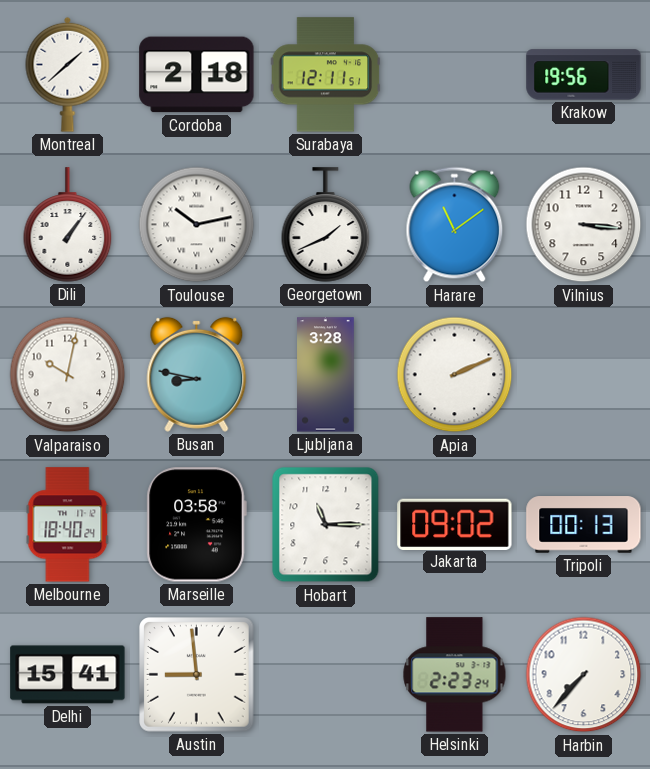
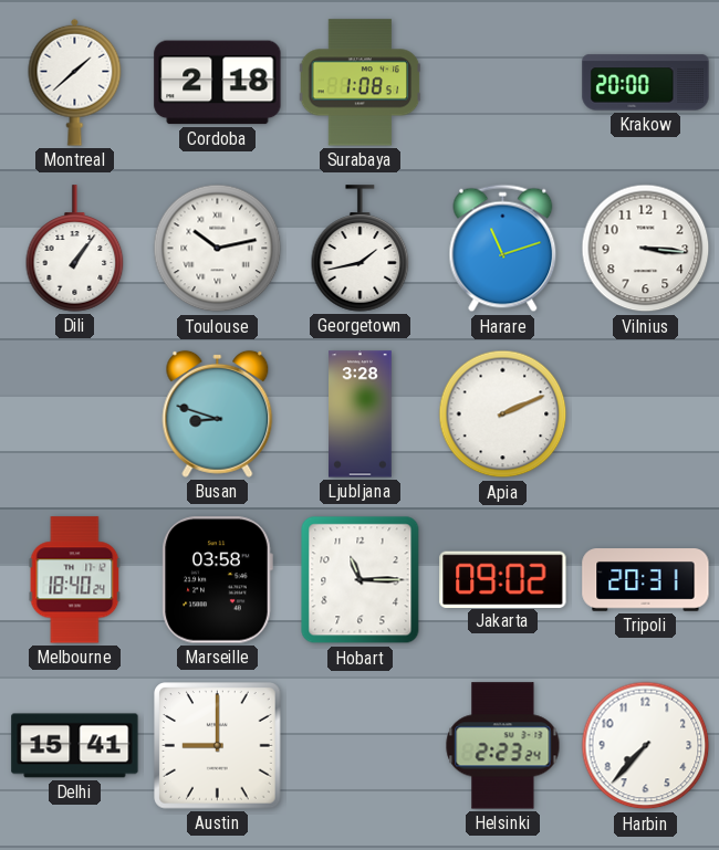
Surabaya: 12:11 -> 1:08
Krakow: 19:56 -> 20:00
Georgetown: 1:41 -> 1:43
Harare: 11:09 -> 11:12
Valparaiso: 10:02 -> none
Busan: 8:47 -> 8:48
Tripoli: 00:13 -> 20:31
Austin: 8:59 -> 9:00
